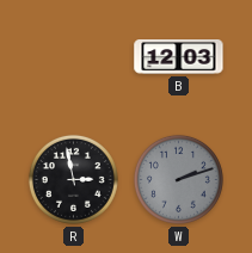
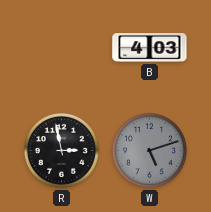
B: 12:03 -> 4:03
W: 2:12 -> 5:12
